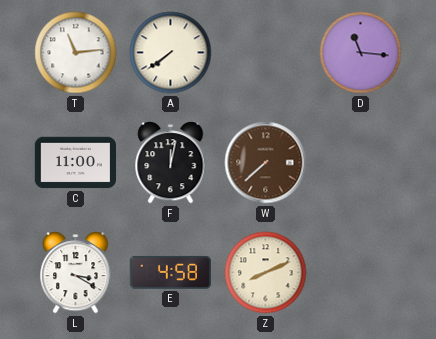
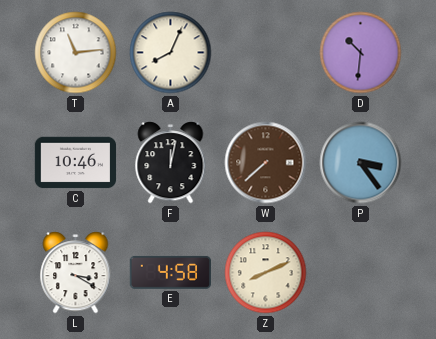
A: 7:39 -> 8:04
D: 11:16 -> 10:31
C: 11:00 -> 10:46
P: none -> 3:24
